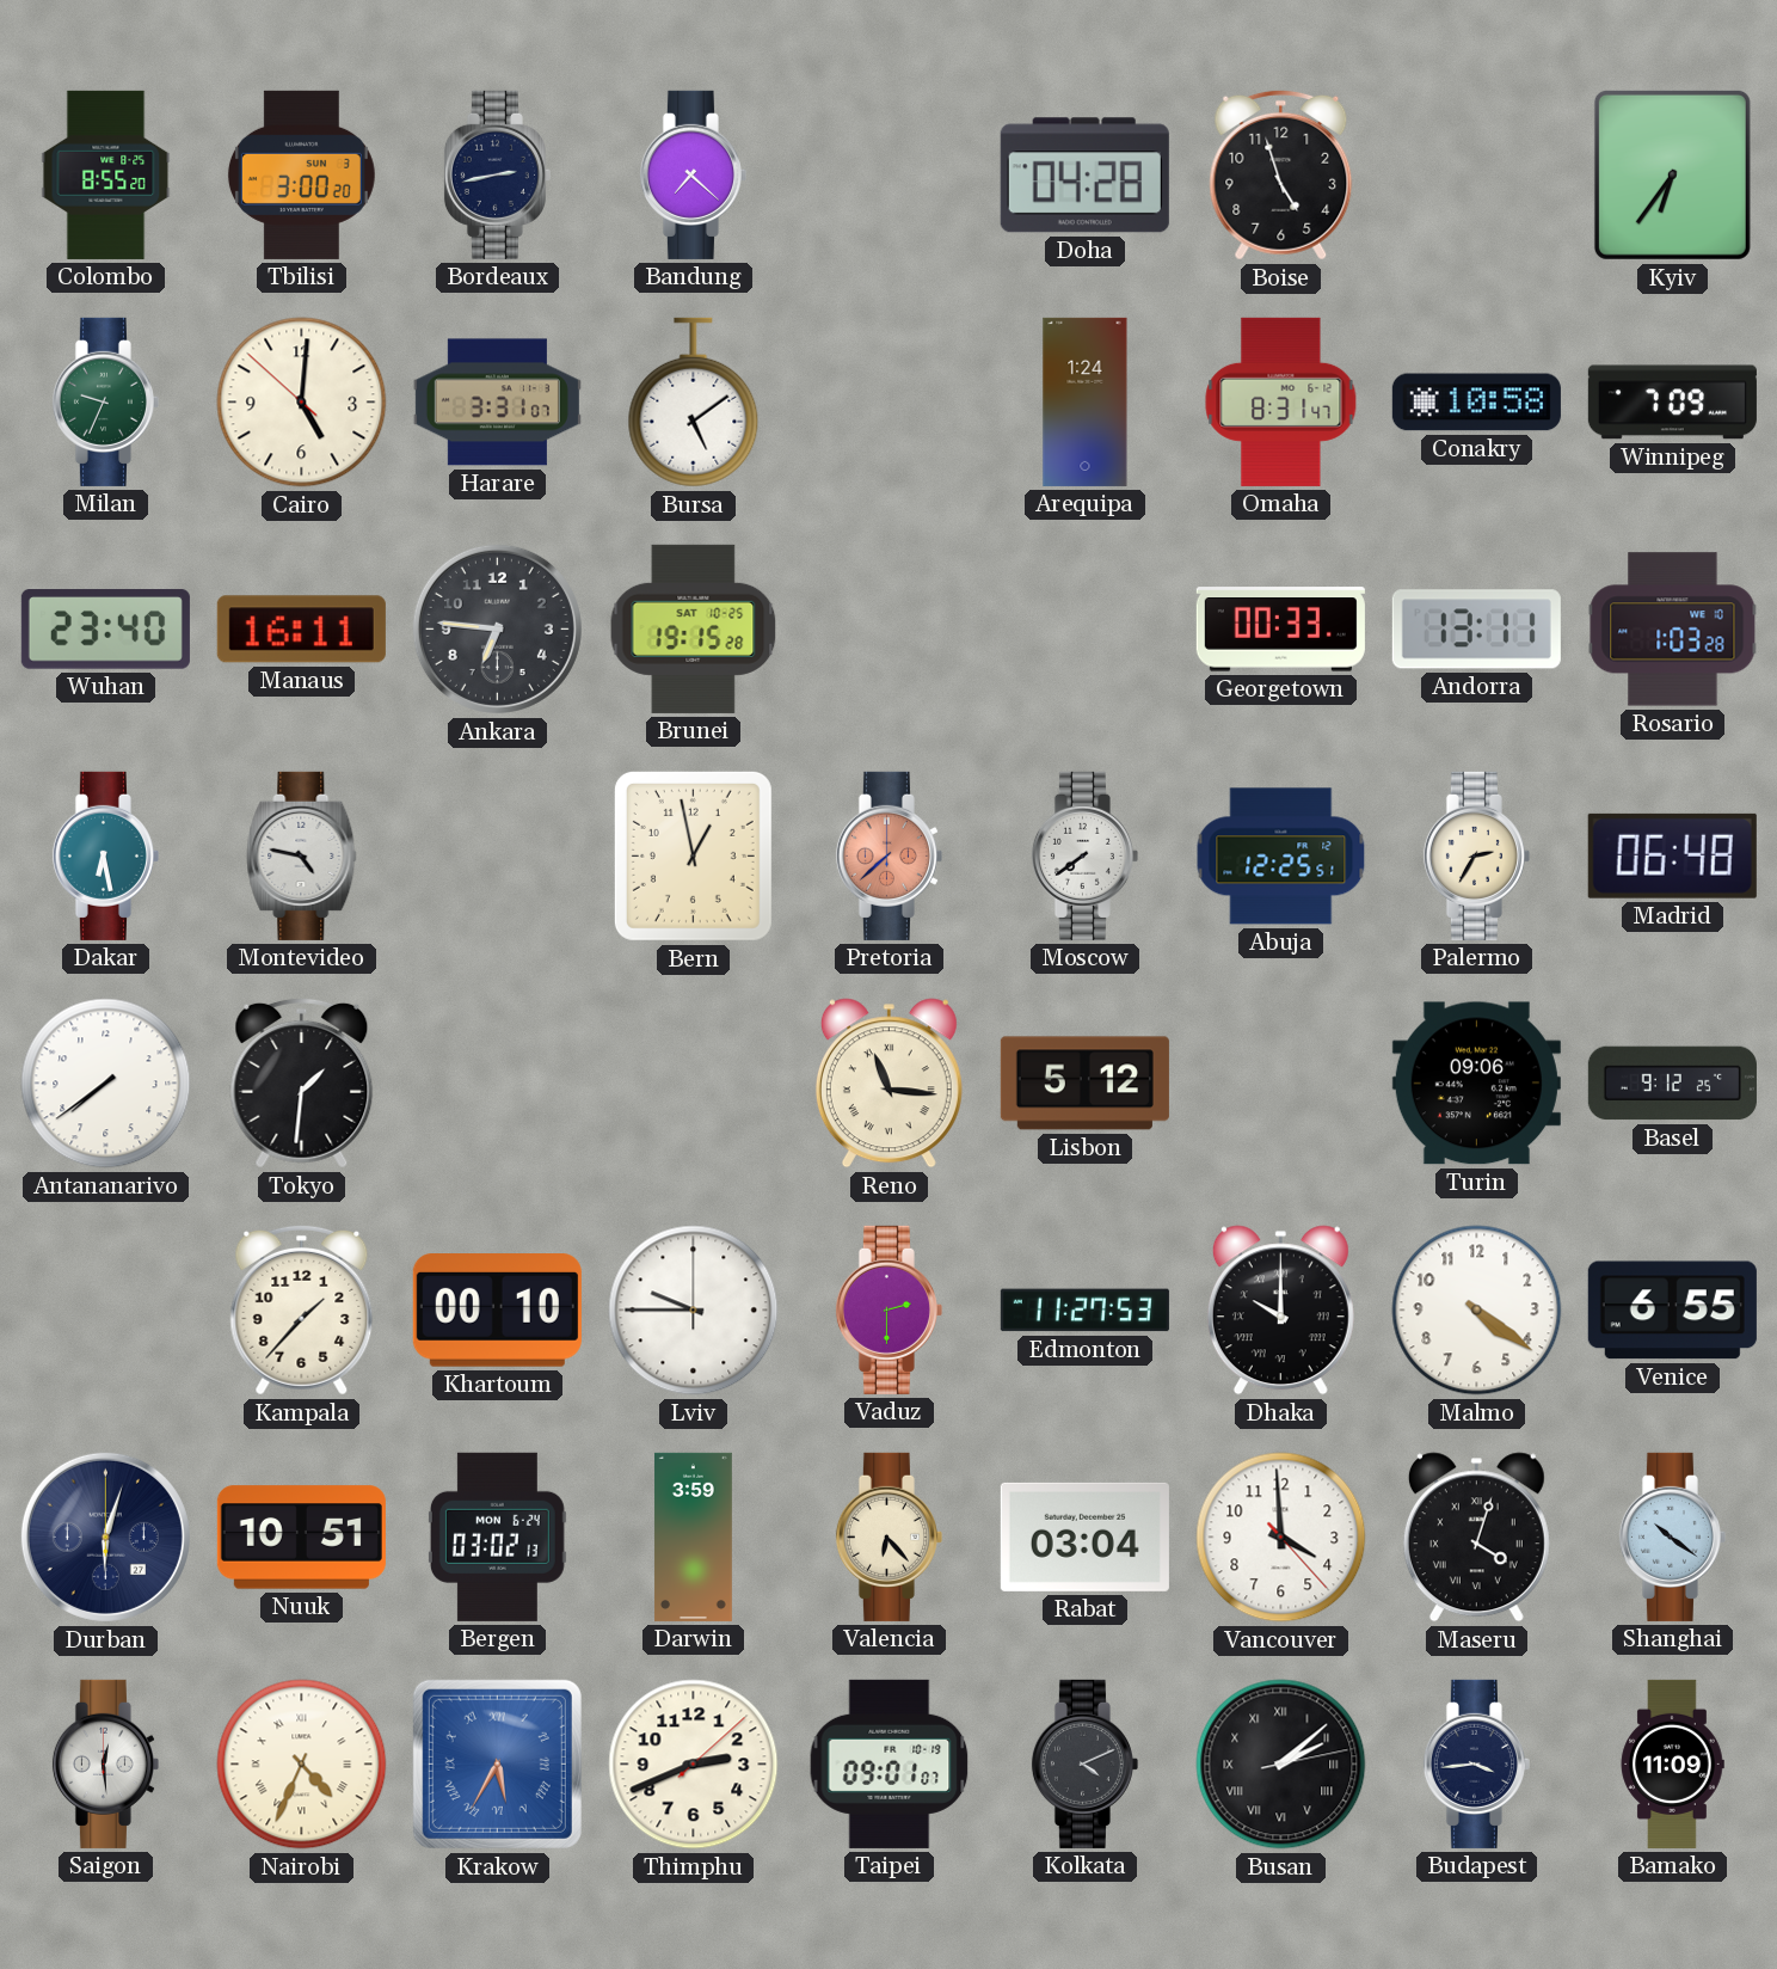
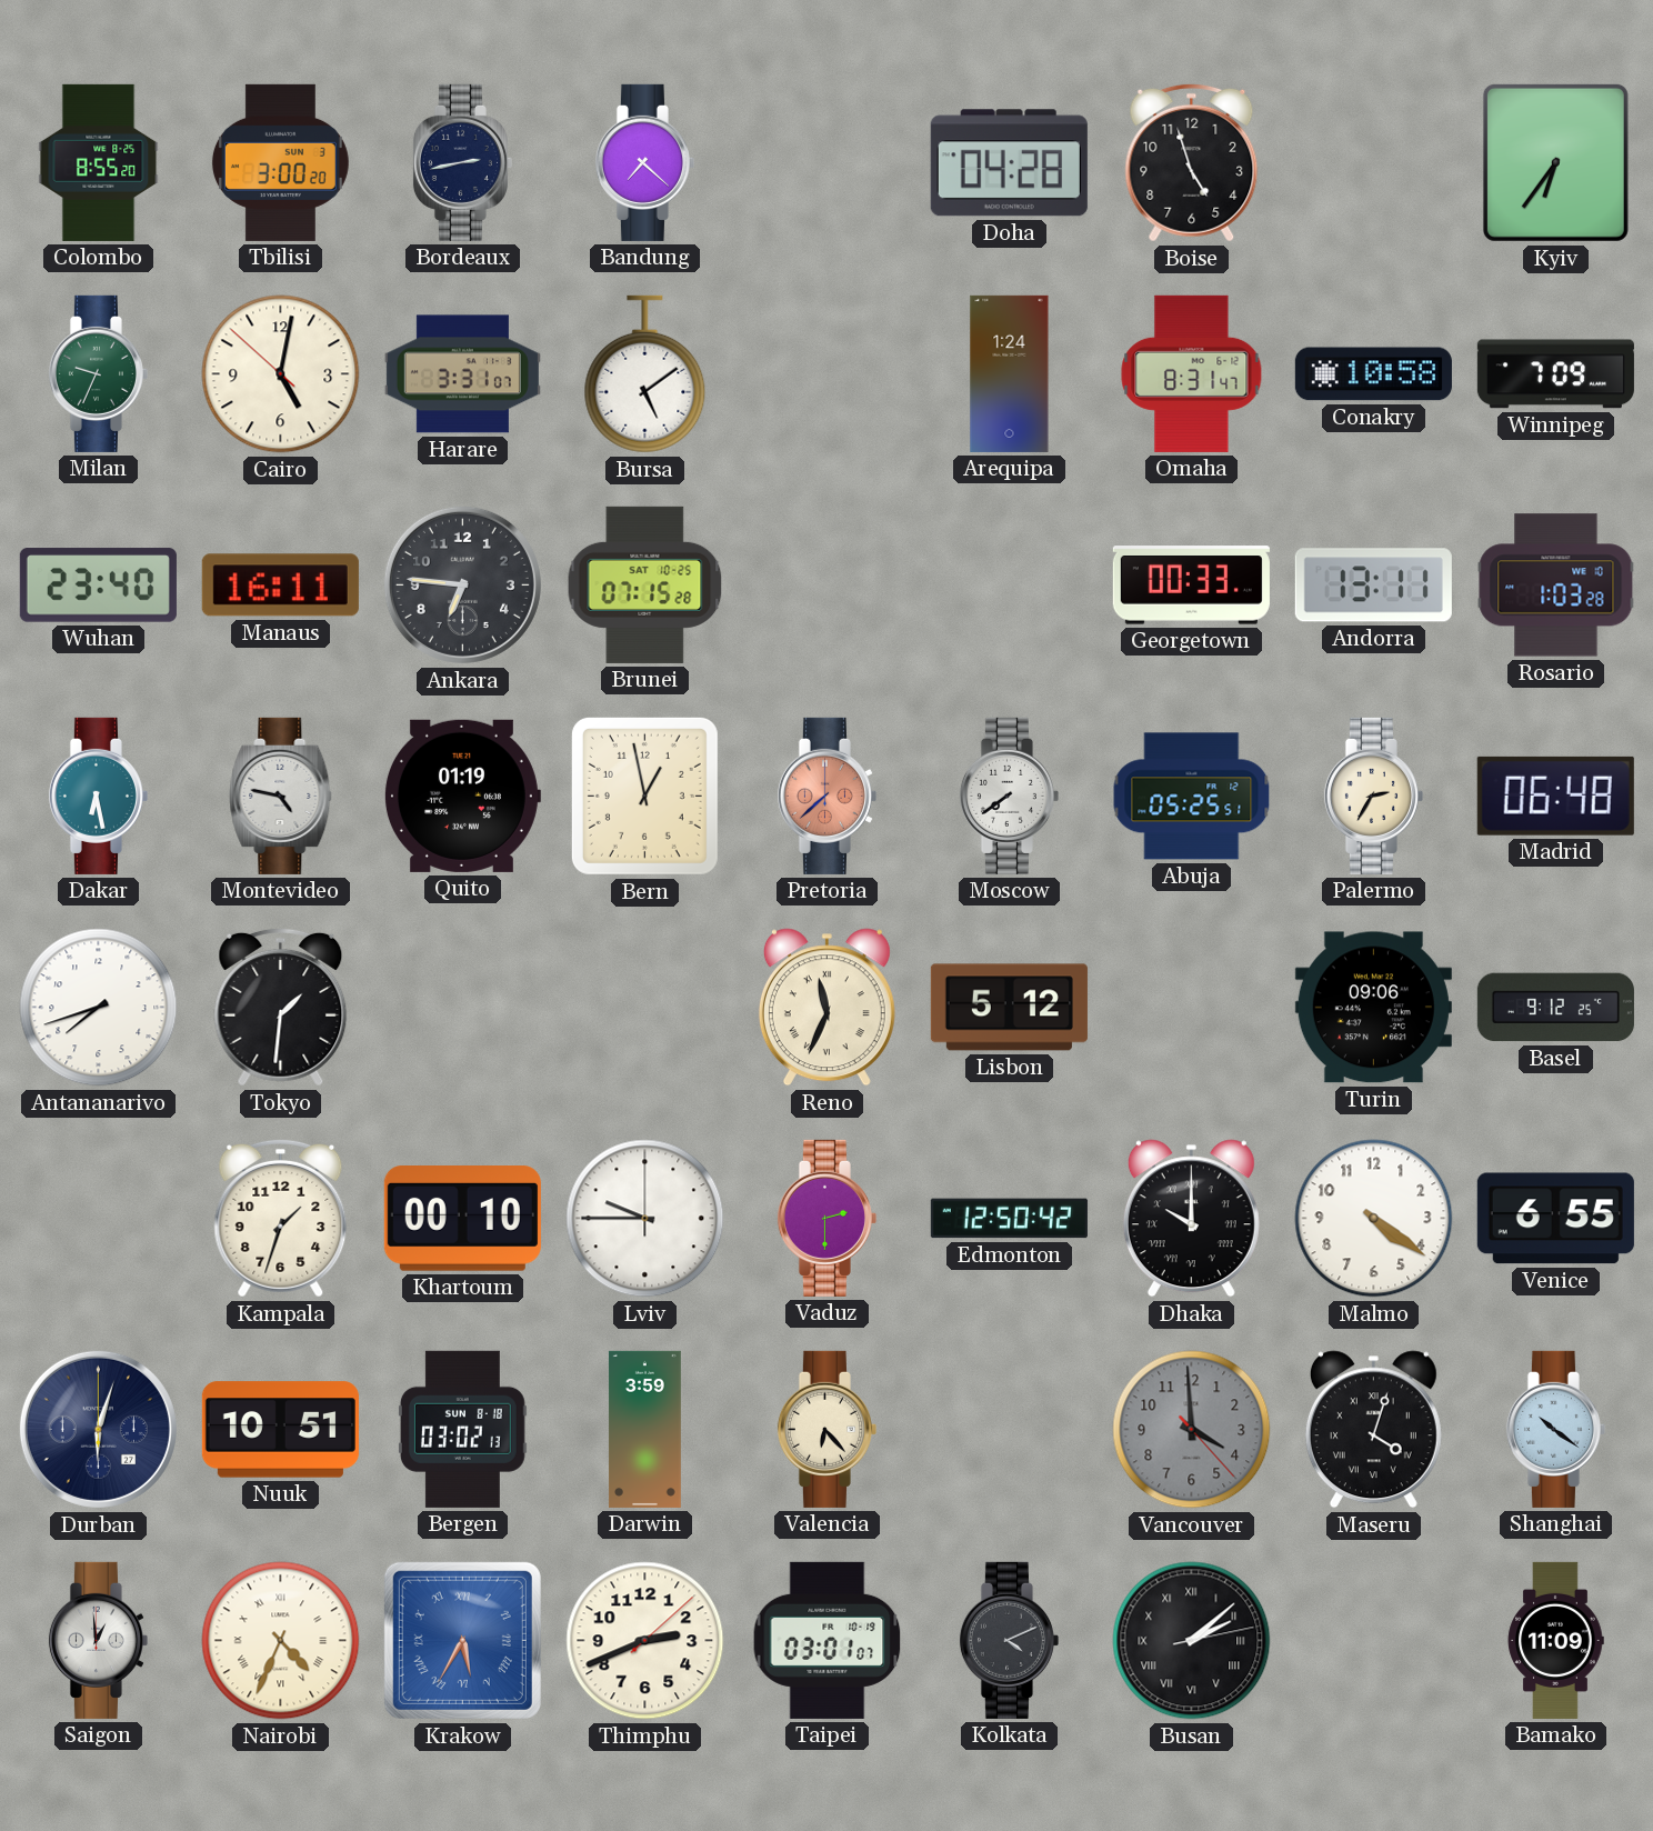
Cairo: 5:00 -> 5:01
Brunei: 19:15 -> 07:15
Quito: none -> 01:19
Abuja: 12:25 -> 05:25
Antananarivo: 7:39 -> 7:42
Reno: 11:16 -> 11:34
Kampala: 1:37 -> 1:33
Edmonton: 11:27 -> 12:50
Bergen date: MON 6-24 -> SUN 8-18
Rabat: 03:04 -> none
Vancouver dial: white -> grey
Saigon: 12:29 -> 12:59
Taipei: 09:01 -> 03:01
Budapest: 3:44 -> none
